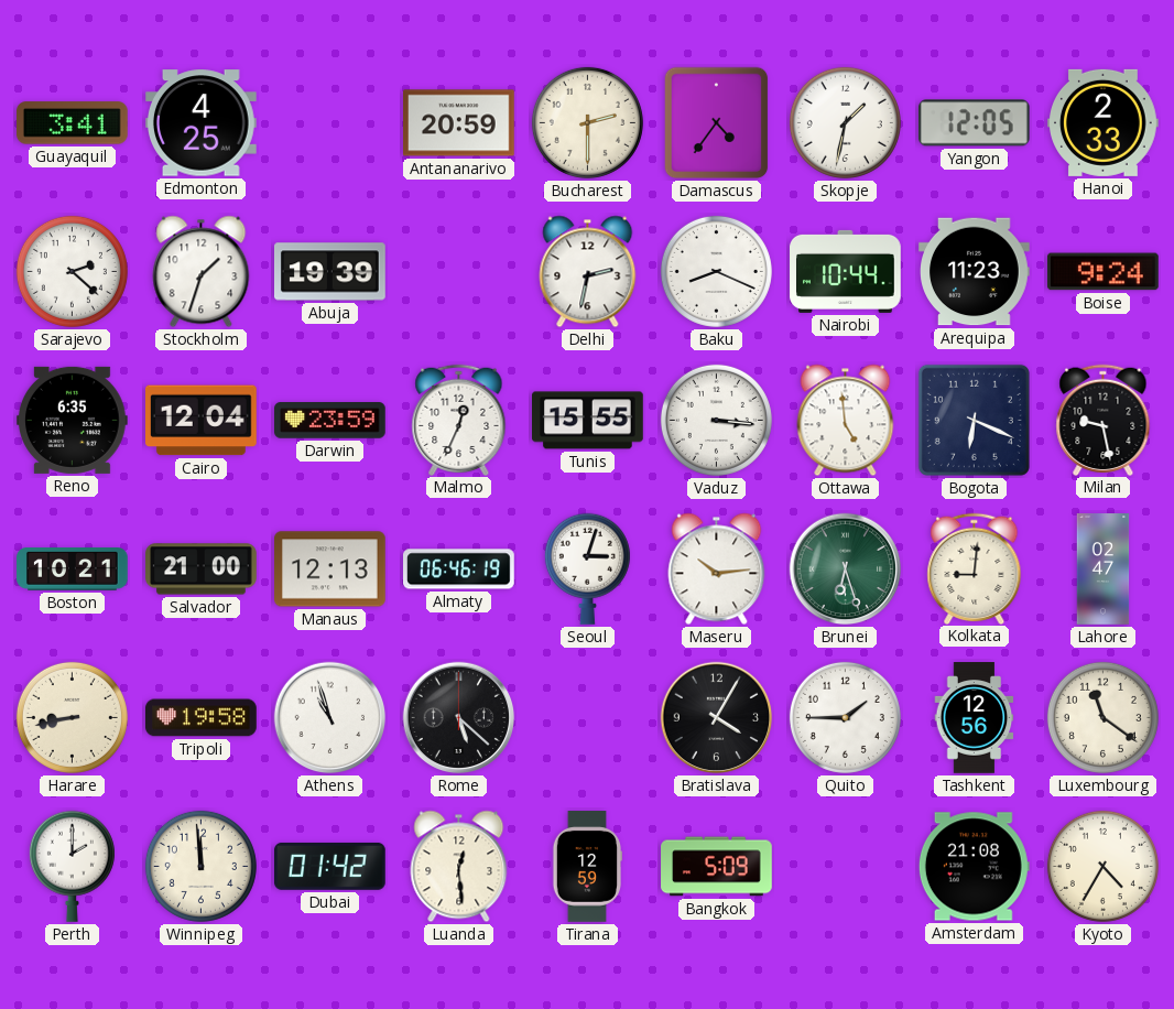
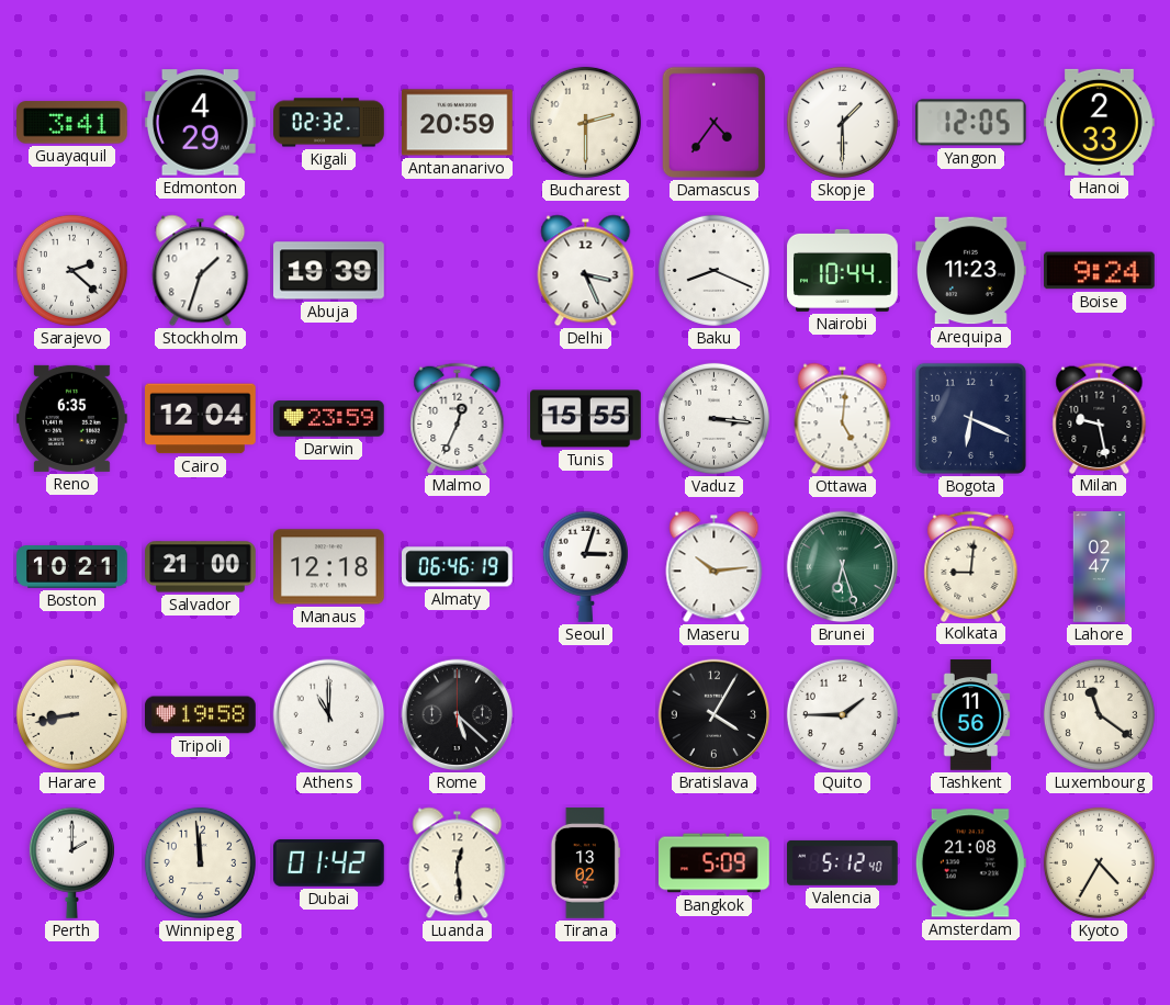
Edmonton: 4:25 -> 4:29
Kigali: none -> 02:32
Skopje: 1:32 -> 1:30
Delhi: 2:32 -> 3:26
Ottawa: 4:59 -> 5:01
Manaus: 12:13 -> 12:18
Athens: 10:57 -> 11:00
Tashkent: 12:56 -> 11:56
Tirana: 12:59 -> 13:02
Valencia: none -> 5:12
